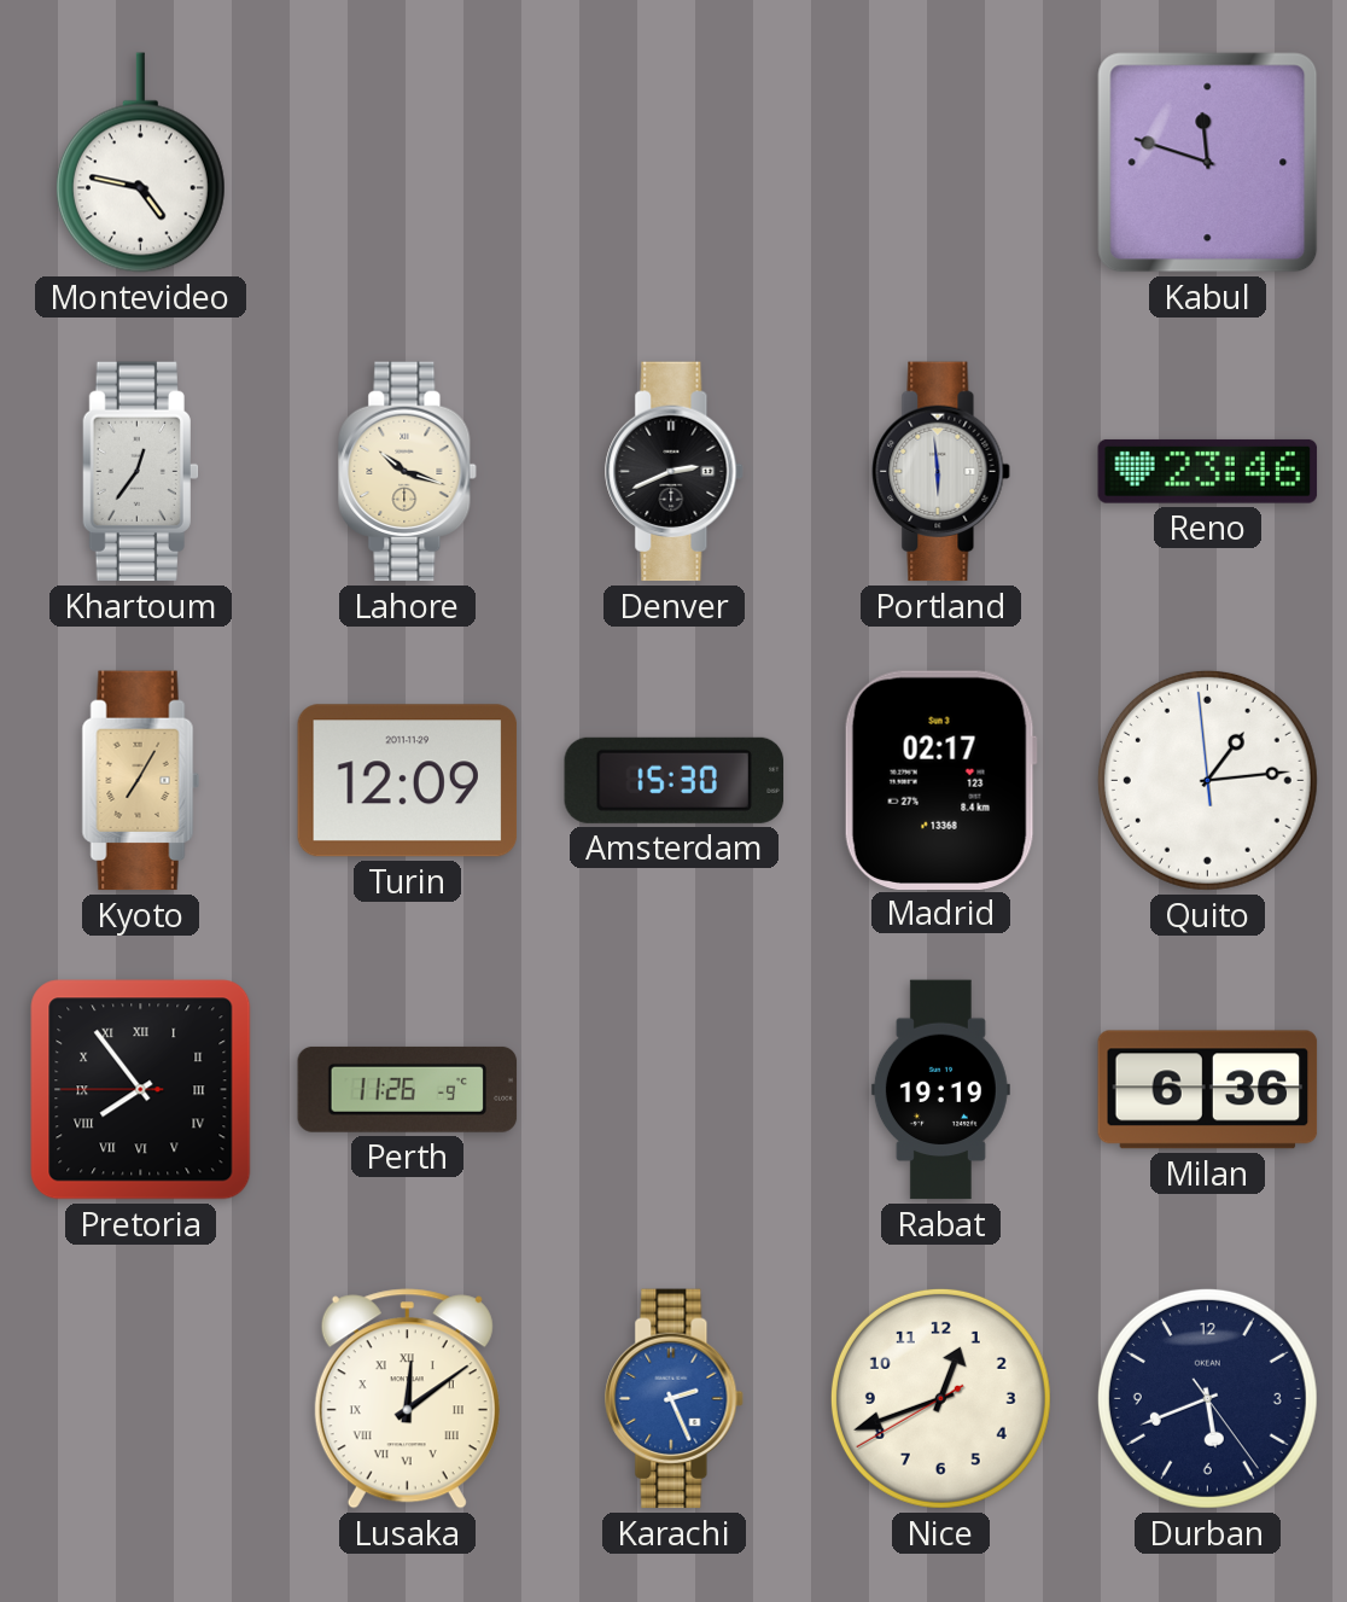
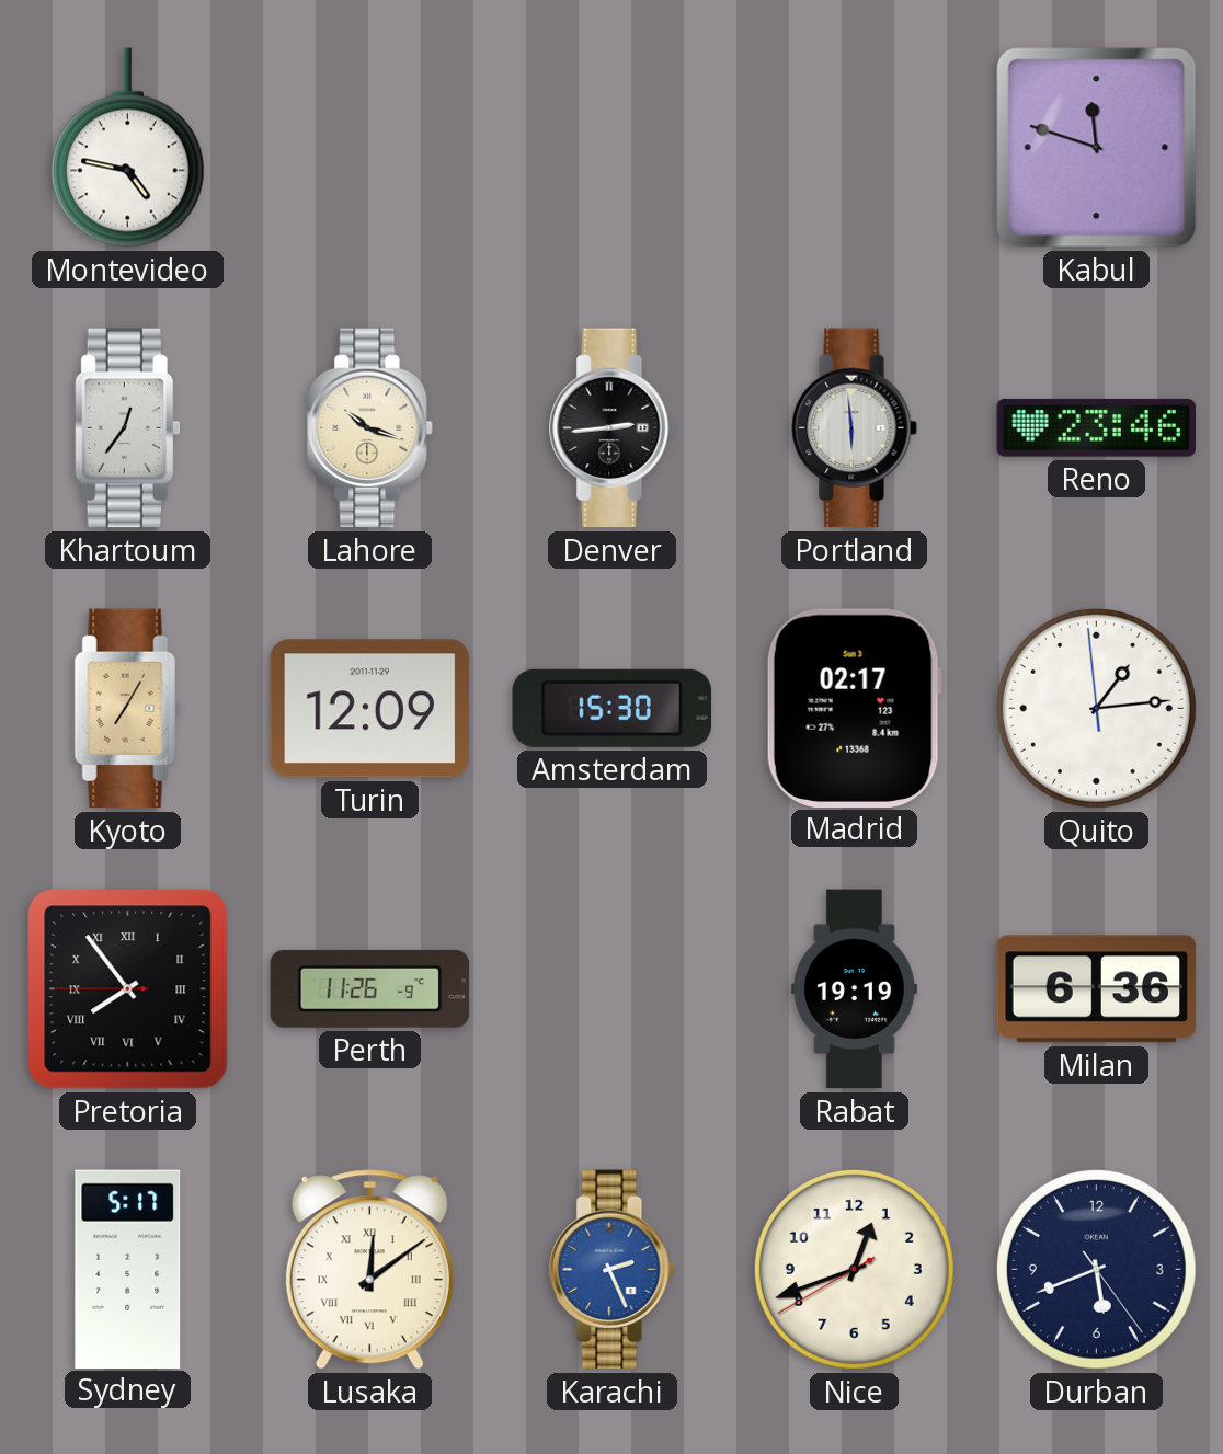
Denver: 2:41 -> 2:44
Sydney: none -> 5:17
